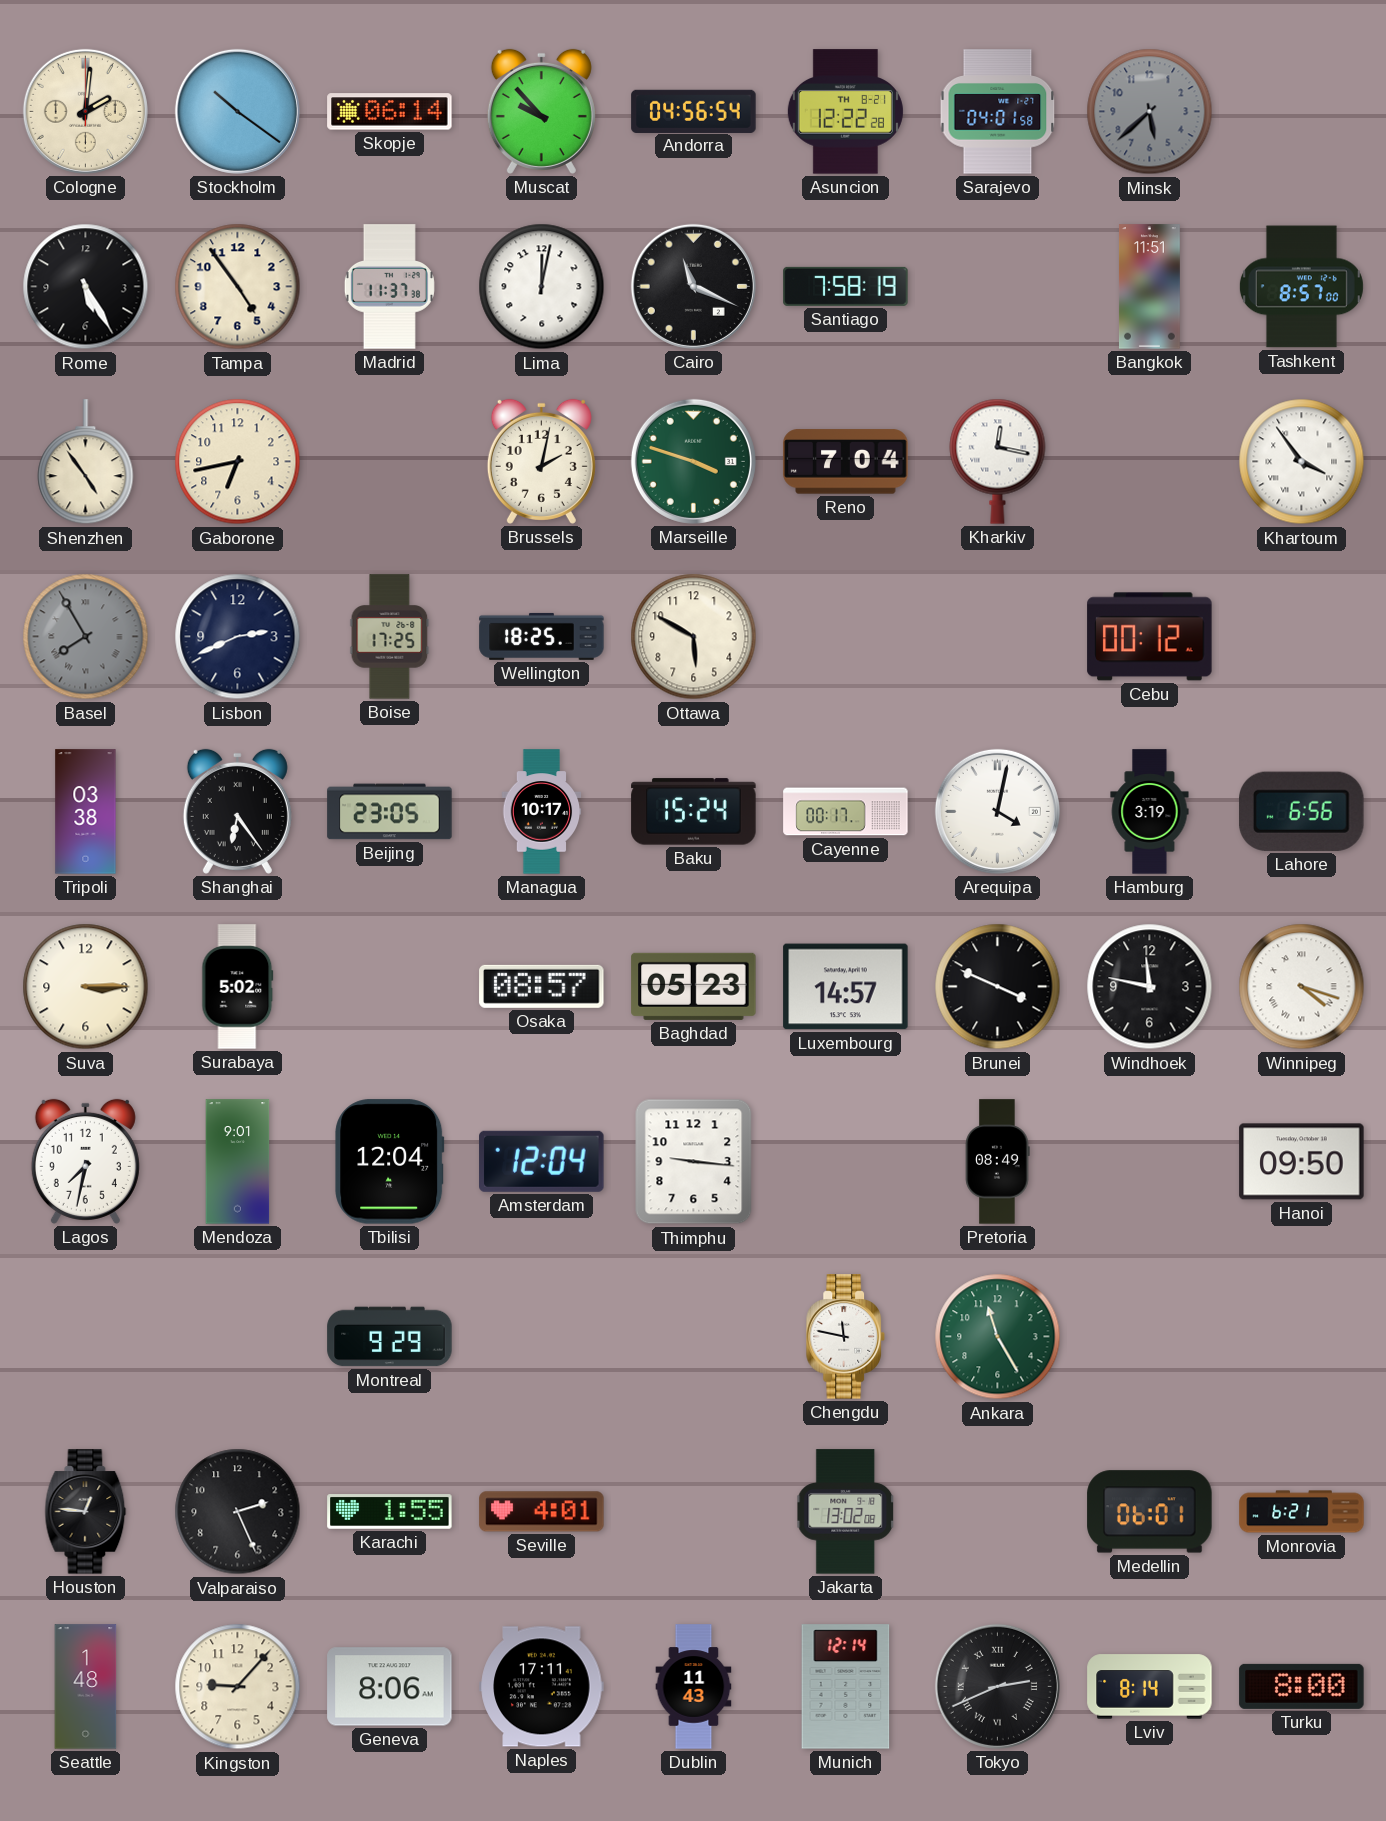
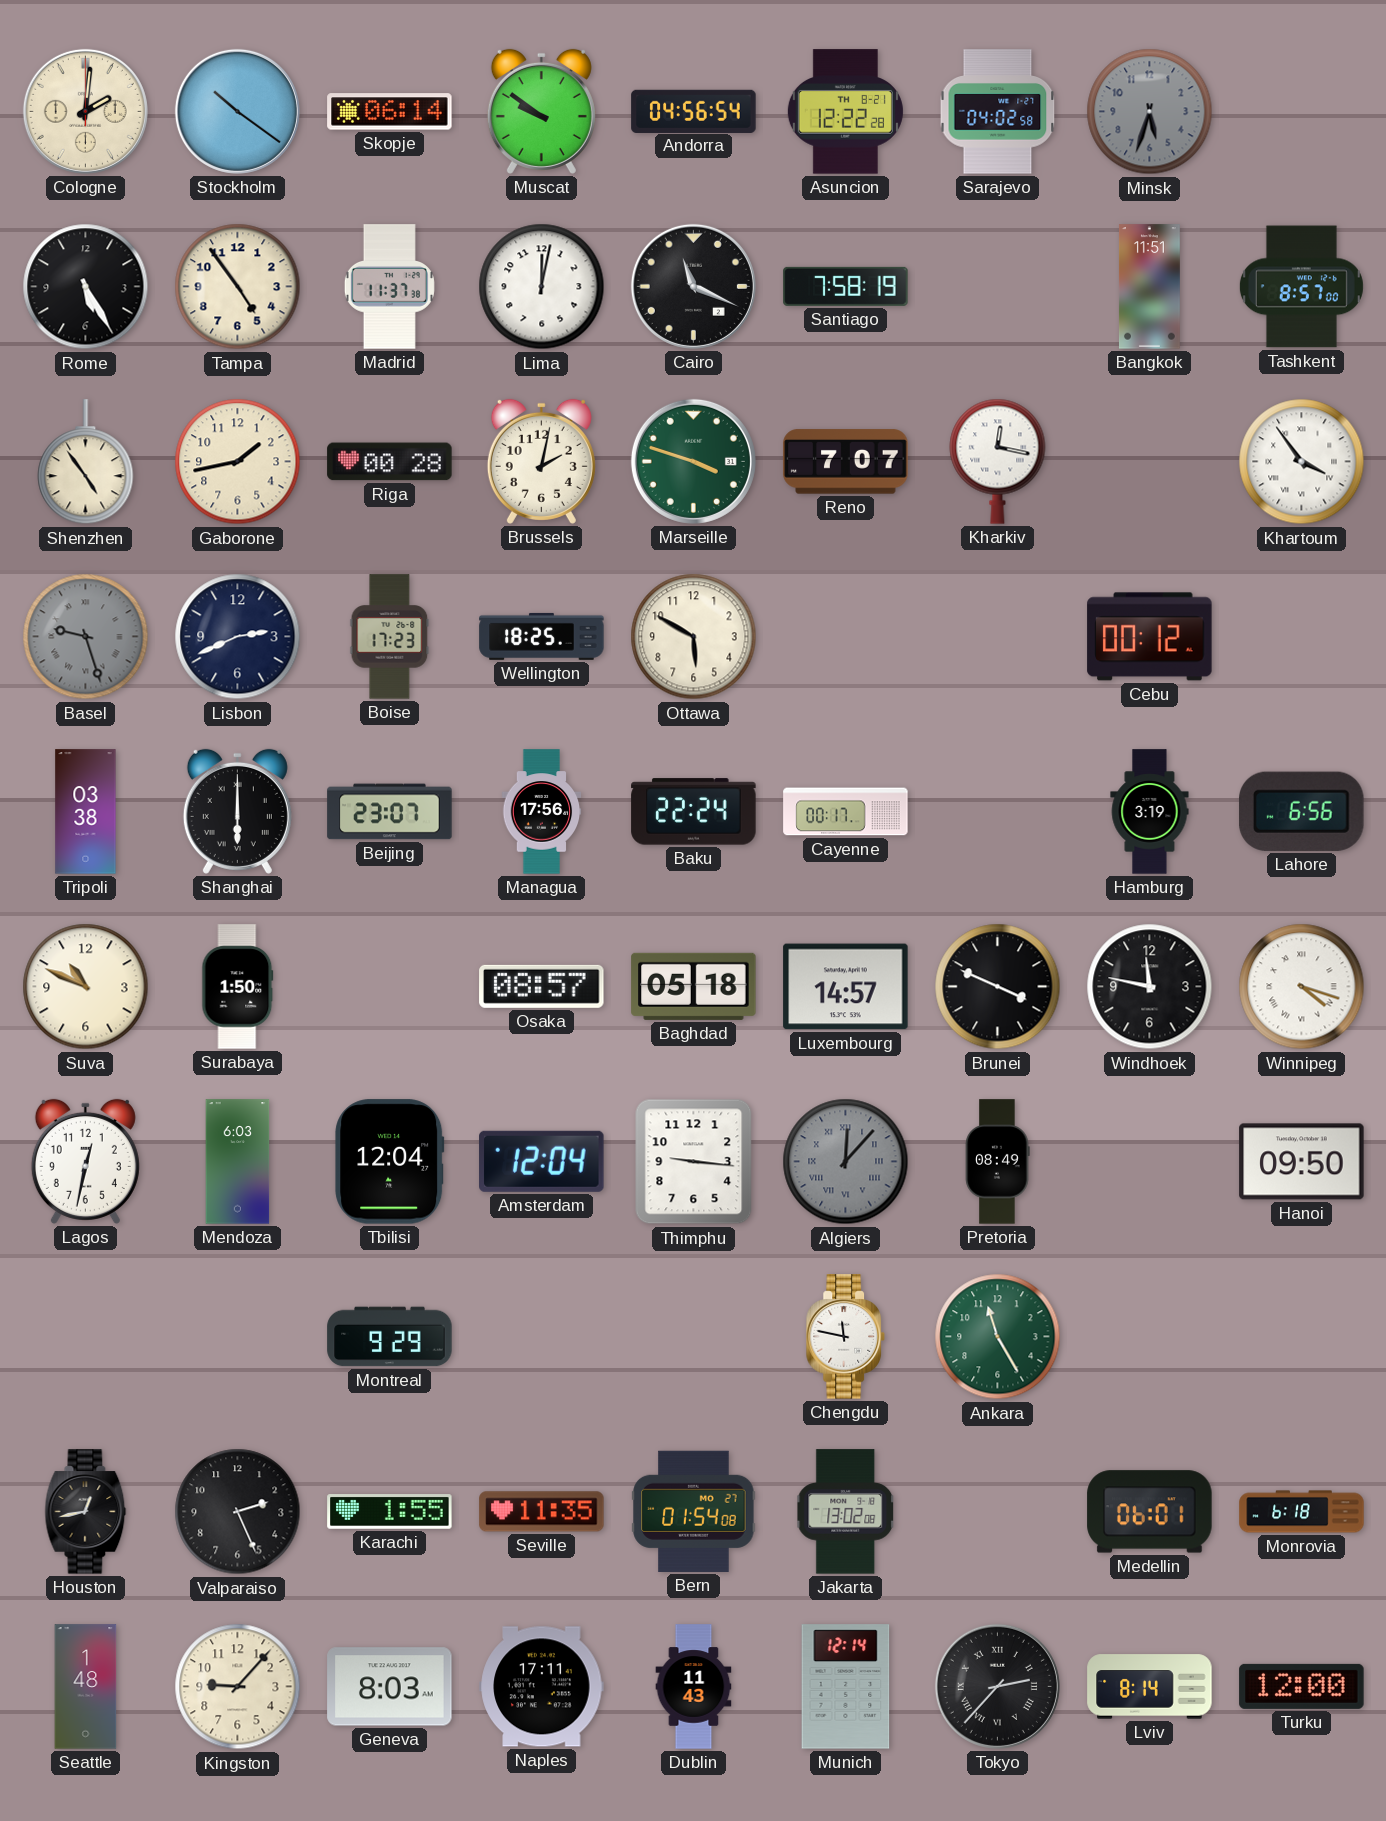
Muscat: 9:53 -> 9:51
Sarajevo: 04:01 -> 04:02
Minsk: 5:38 -> 5:33
Gaborone: 6:43 -> 1:43
Riga: none -> 00:28
Reno: 7:04 -> 7:07
Basel: 7:55 -> 9:27
Boise: 17:25 -> 17:23
Shanghai: 6:24 -> 6:00
Beijing: 23:05 -> 23:07
Managua: 10:17 -> 17:56
Baku: 15:24 -> 22:24
Arequipa: 4:02 -> none
Suva: 3:15 -> 10:49
Surabaya: 5:02 -> 1:50
Baghdad: 05:23 -> 05:18
Lagos: 7:32 -> 12:32
Mendoza: 9:01 -> 6:03
Algiers: none -> 12:07
Houston: 12:46 -> 12:43
Seville: 4:01 -> 11:35
Bern: none -> 01:54
Monrovia: 6:21 -> 6:18
Geneva: 8:06 -> 8:03
Tokyo: 2:41 -> 2:37
Turku: 8:00 -> 12:00
